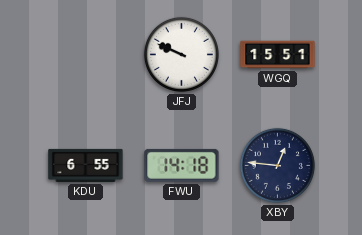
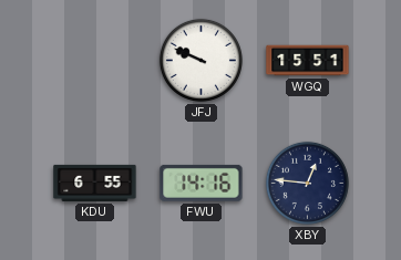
FWU: 14:18 -> 14:16
